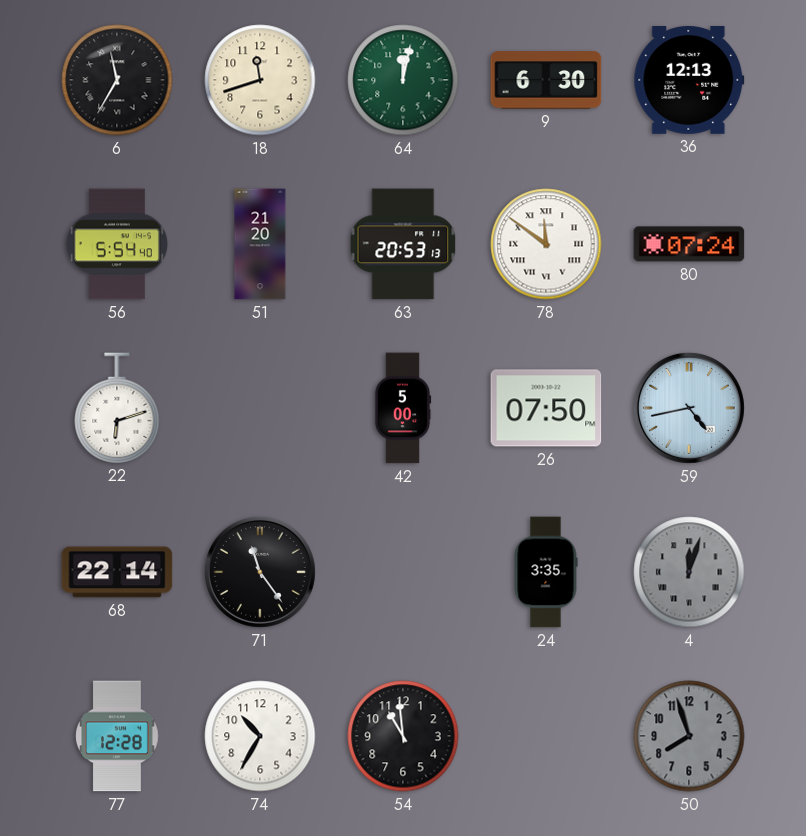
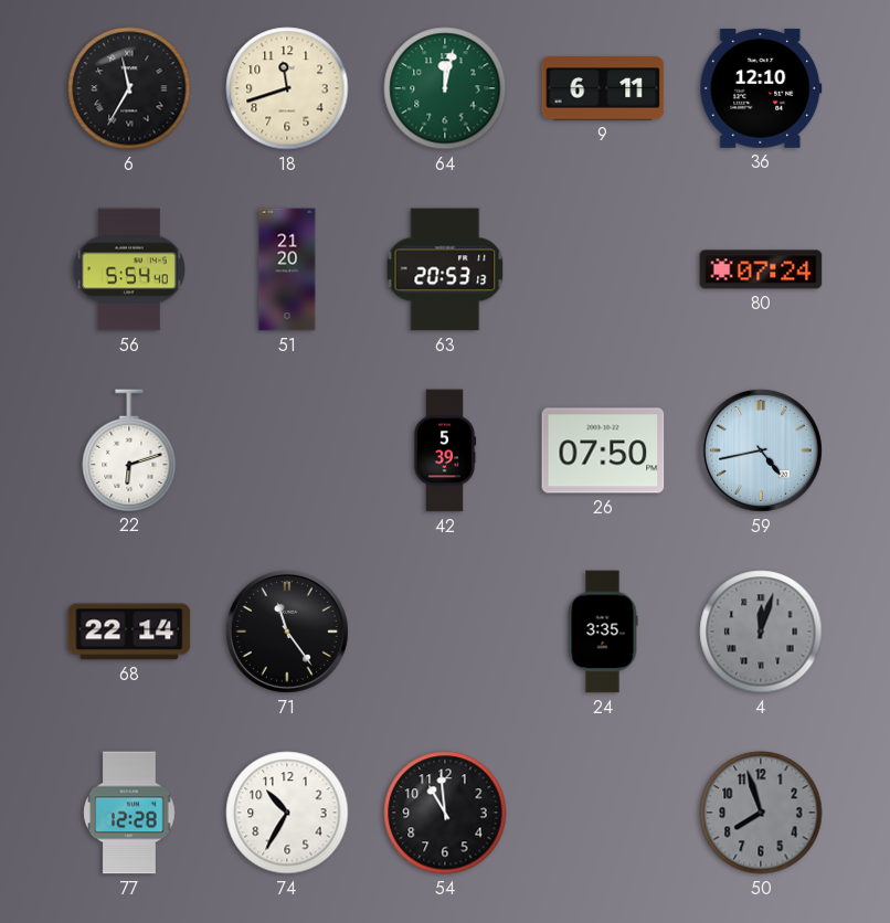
9: 6:30 -> 6:11
36: 12:13 -> 12:10
78: 11:51 -> none
42: 5:00 -> 5:39
